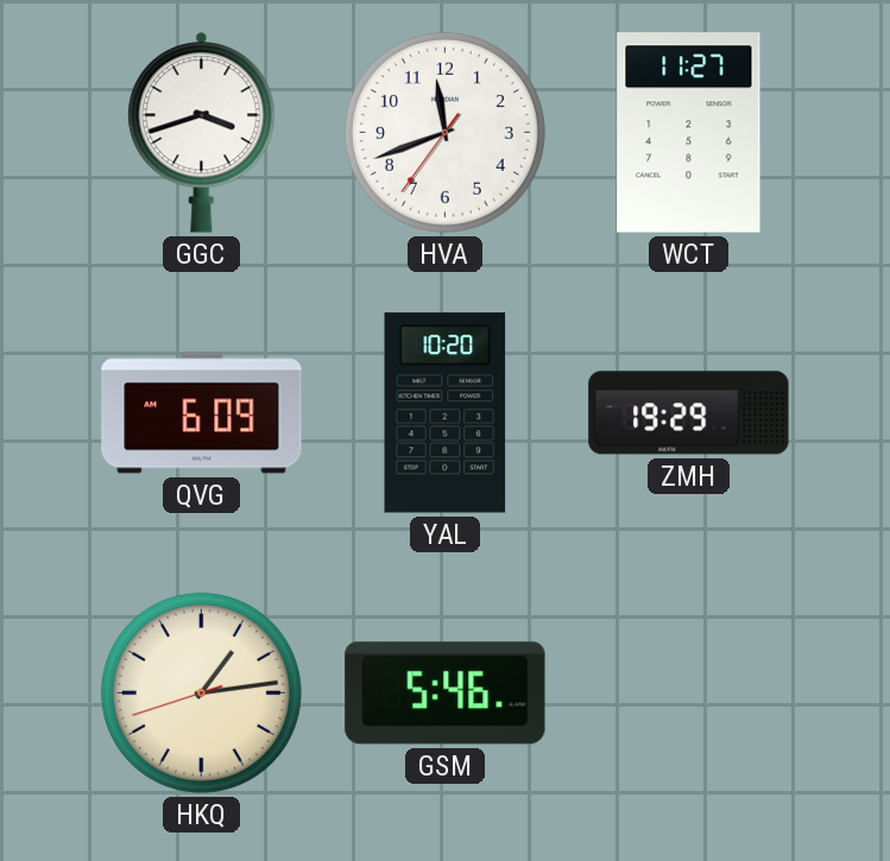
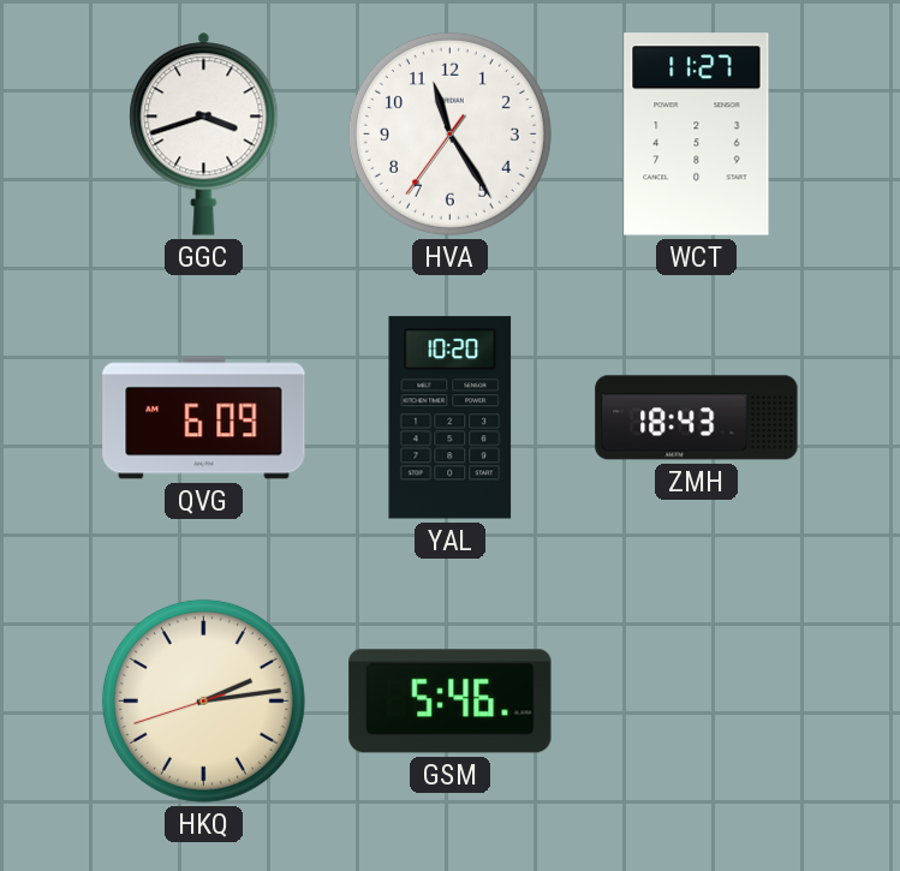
HVA: 11:41 -> 11:24
ZMH: 19:29 -> 18:43
HKQ: 1:13 -> 2:13
